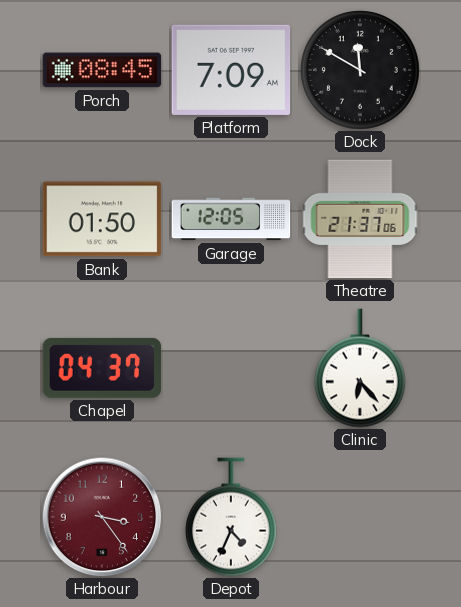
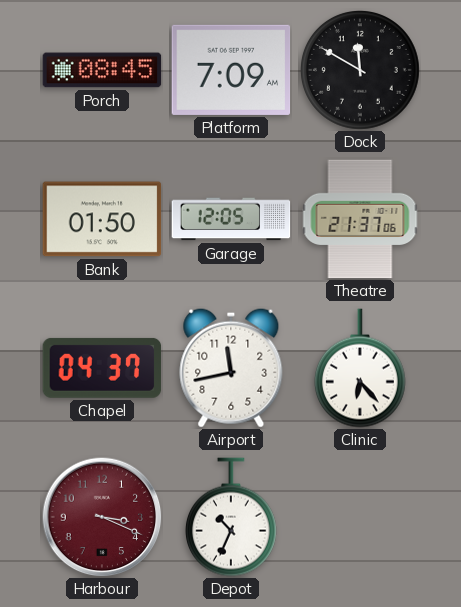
Airport: none -> 11:43
Harbour: 3:24 -> 3:19
Depot: 4:34 -> 10:34
